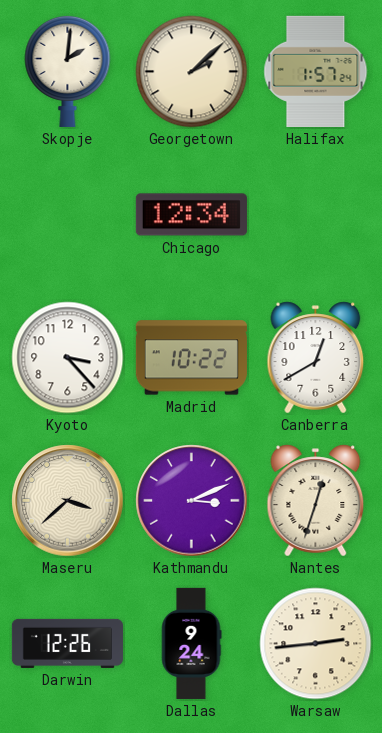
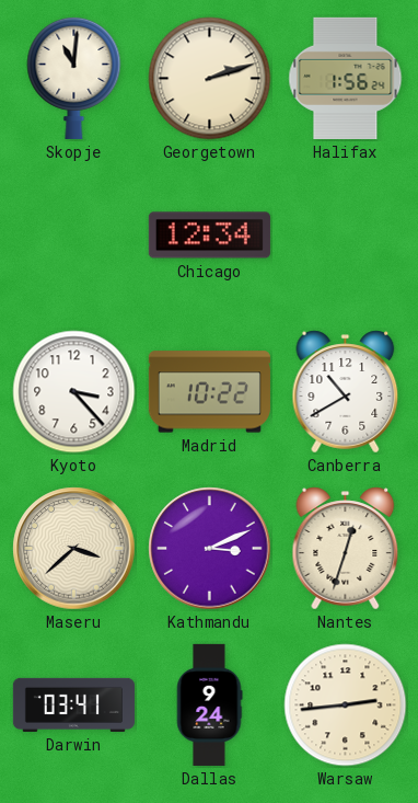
Skopje: 2:01 -> 11:01
Georgetown: 2:08 -> 2:12
Halifax: 1:57 -> 1:56
Canberra: 12:40 -> 10:40
Darwin: 12:26 -> 03:41
